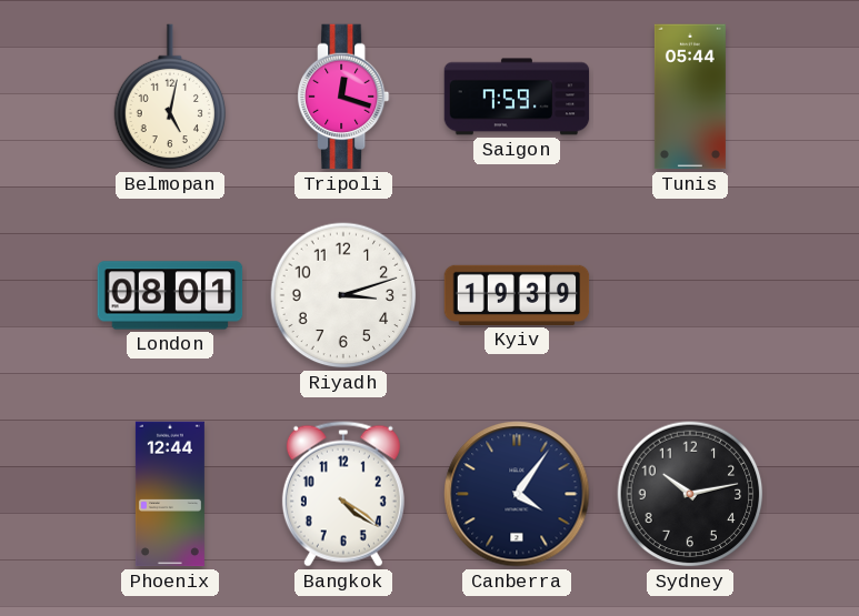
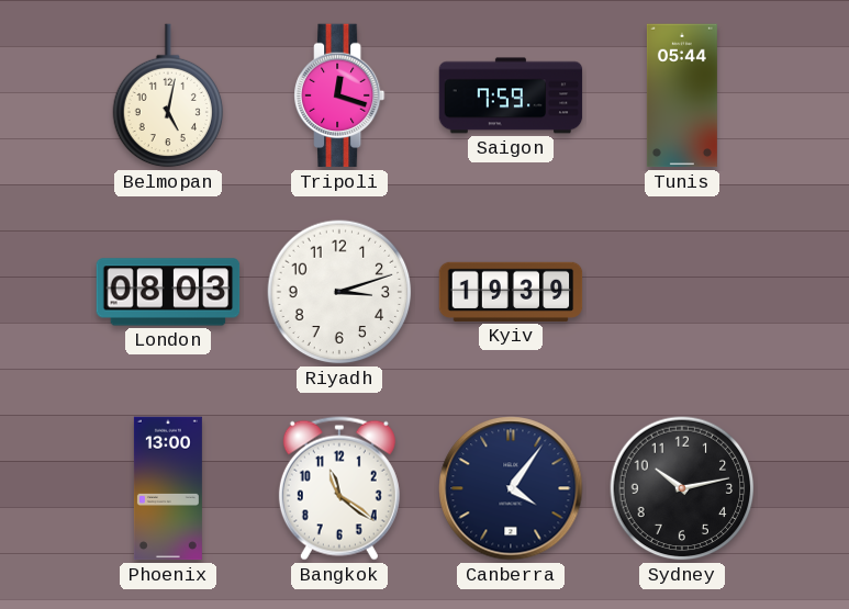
London: 08:01 -> 08:03
Phoenix: 12:44 -> 13:00
Bangkok: 4:21 -> 11:21
